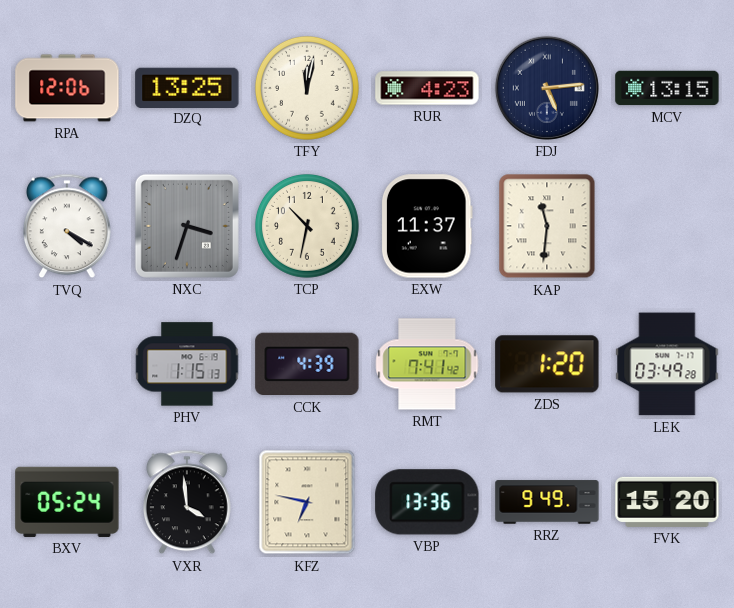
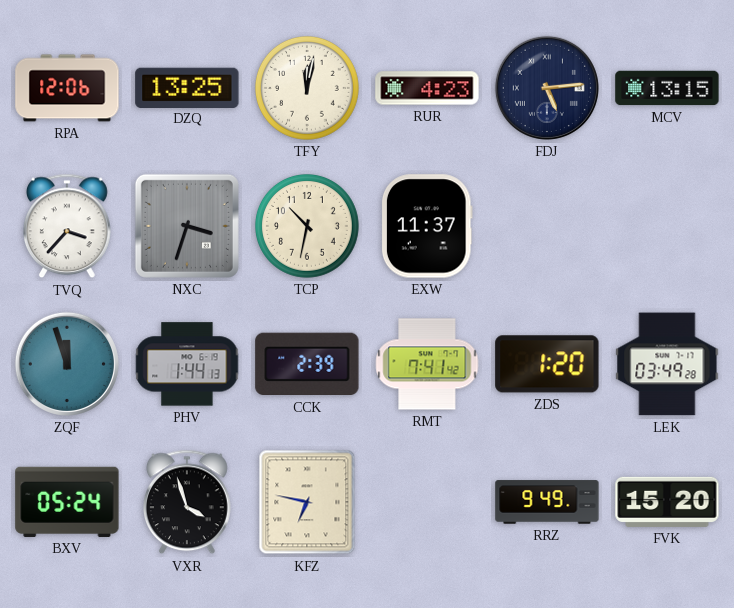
TVQ: 4:20 -> 3:37
KAP: 11:31 -> none
ZQF: none -> 11:57
PHV: 1:15 -> 1:44
CCK: 4:39 -> 2:39
VXR: 3:59 -> 3:57
VBP: 13:36 -> none
